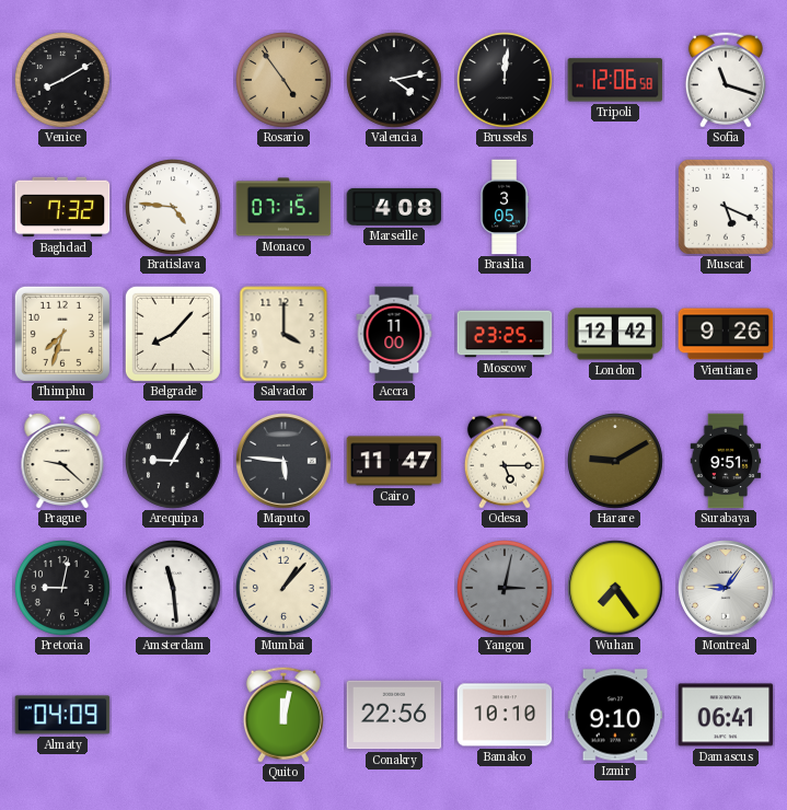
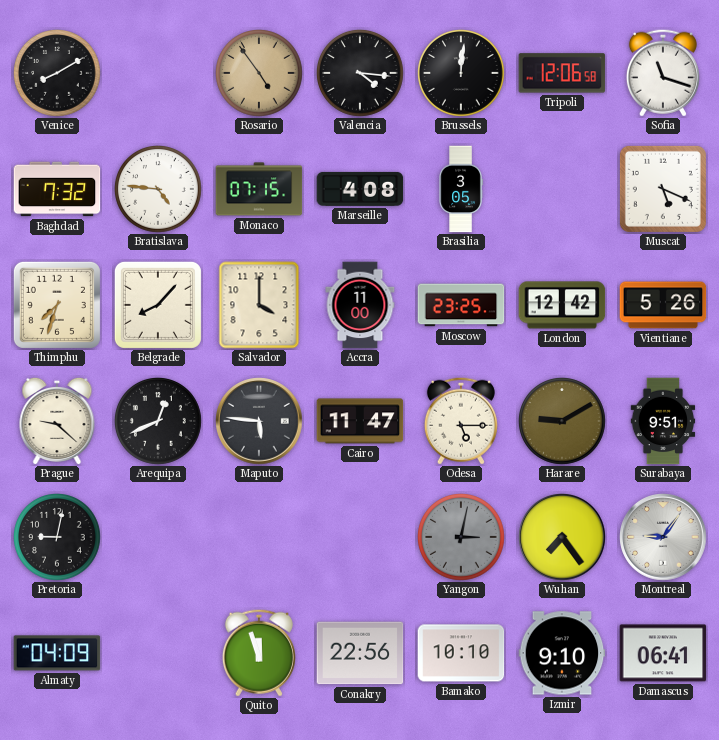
Valencia: 4:13 -> 4:16
Vientiane: 9:26 -> 5:26
Arequipa: 9:05 -> 12:41
Amsterdam: 11:29 -> none
Mumbai: 1:07 -> none
Quito: 12:02 -> 11:57
